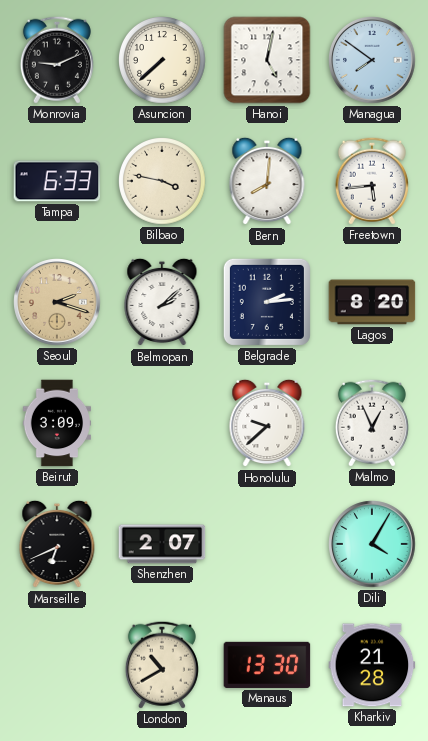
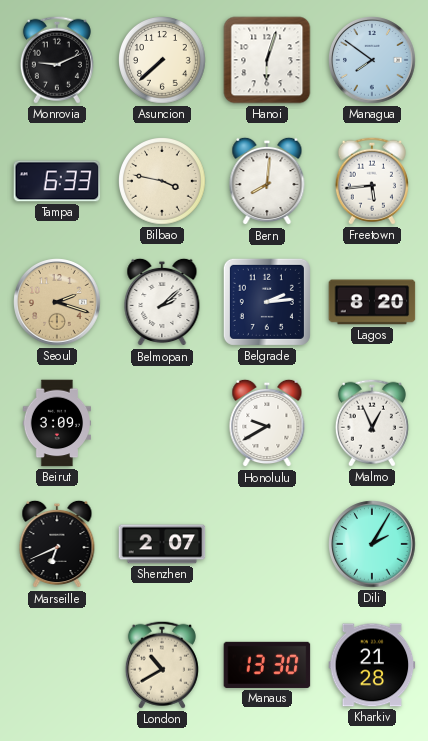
Hanoi: 5:02 -> 6:03
Honolulu: 9:38 -> 9:40
Dili: 4:05 -> 2:05
